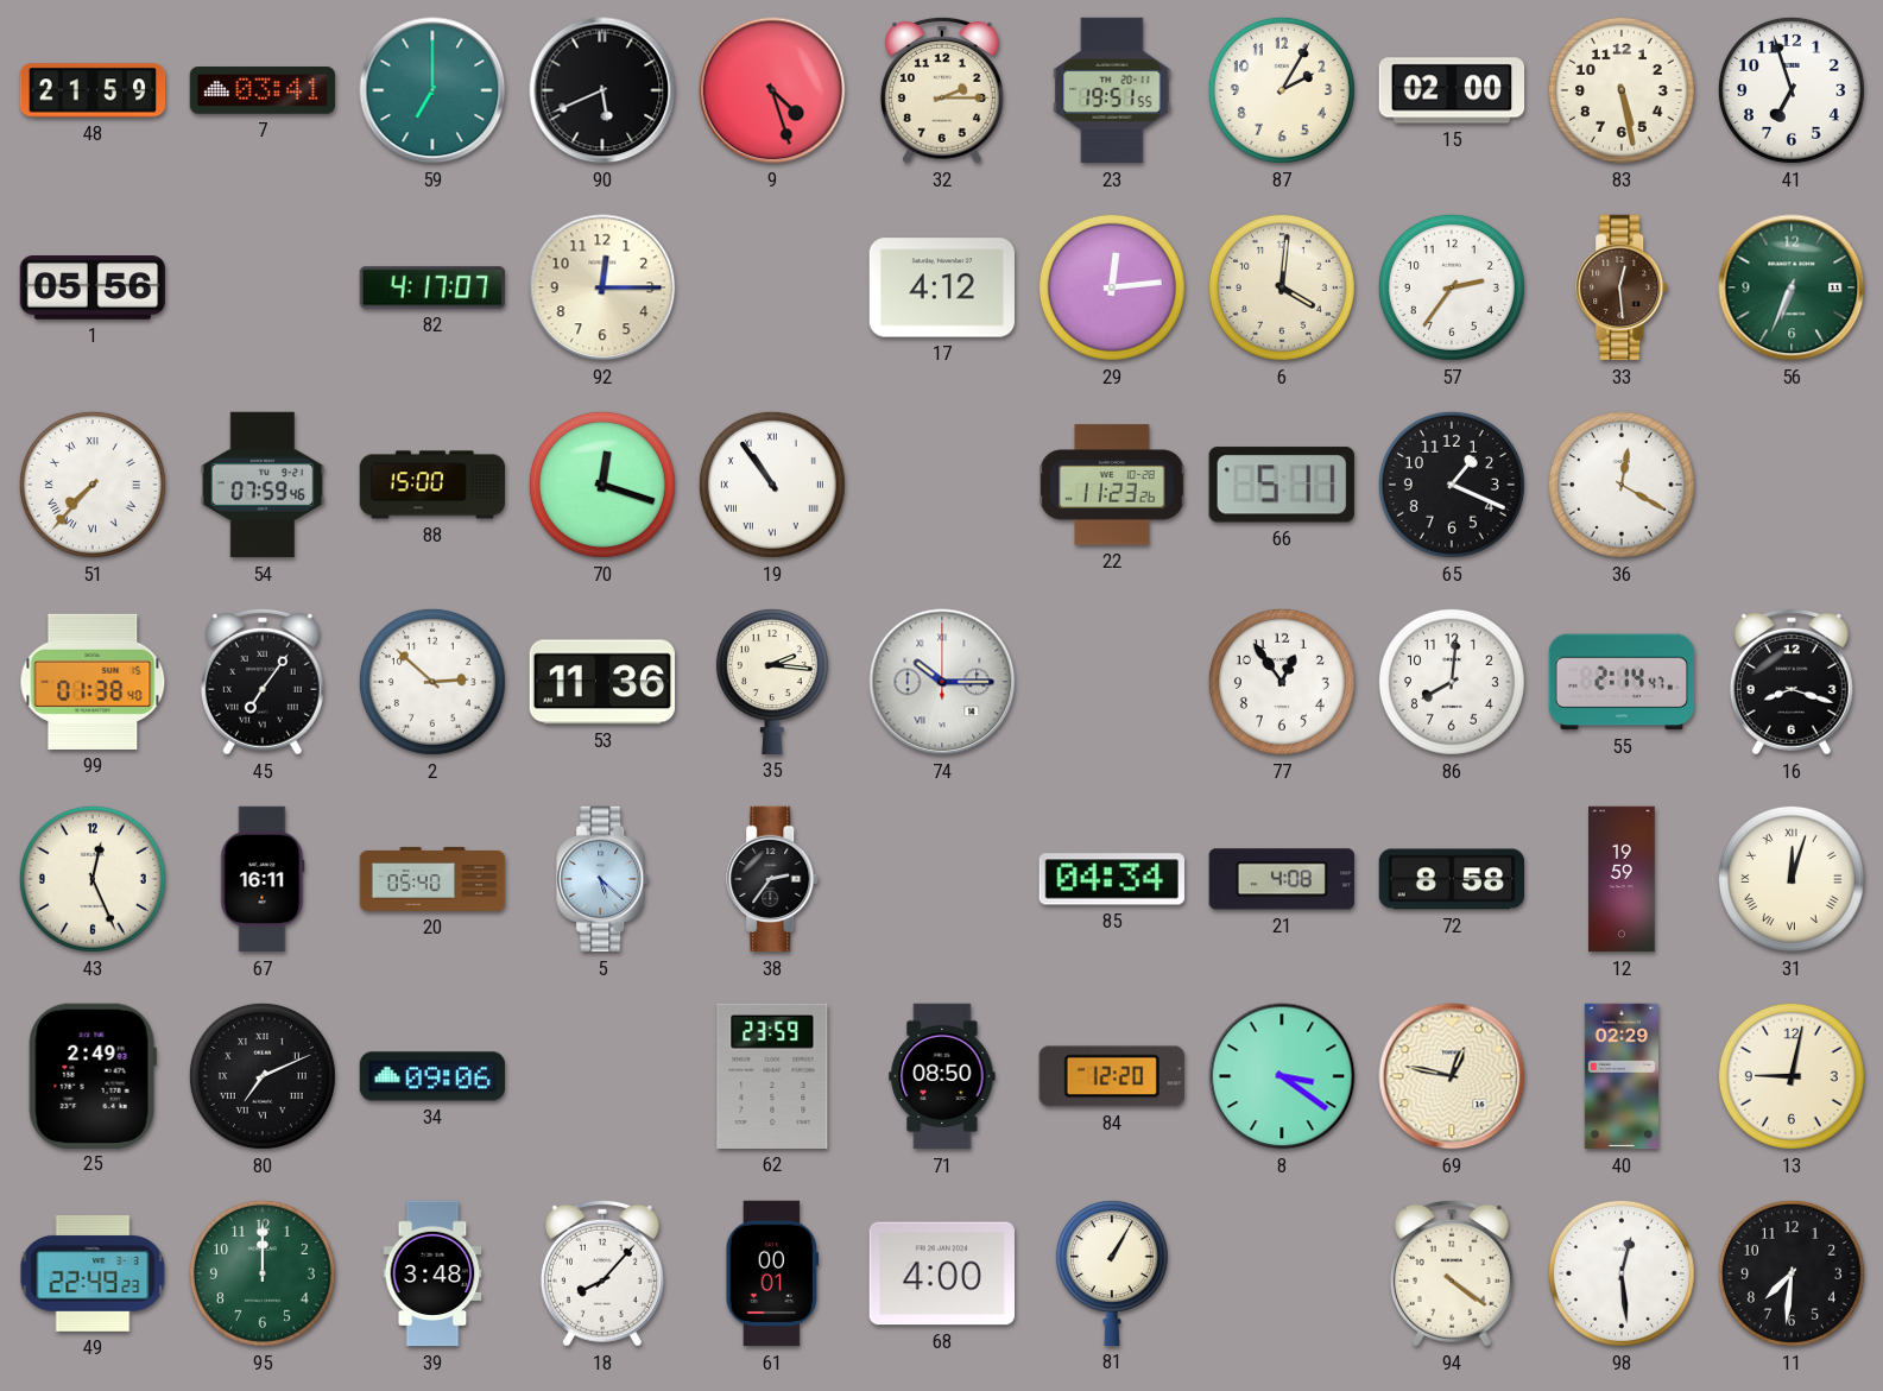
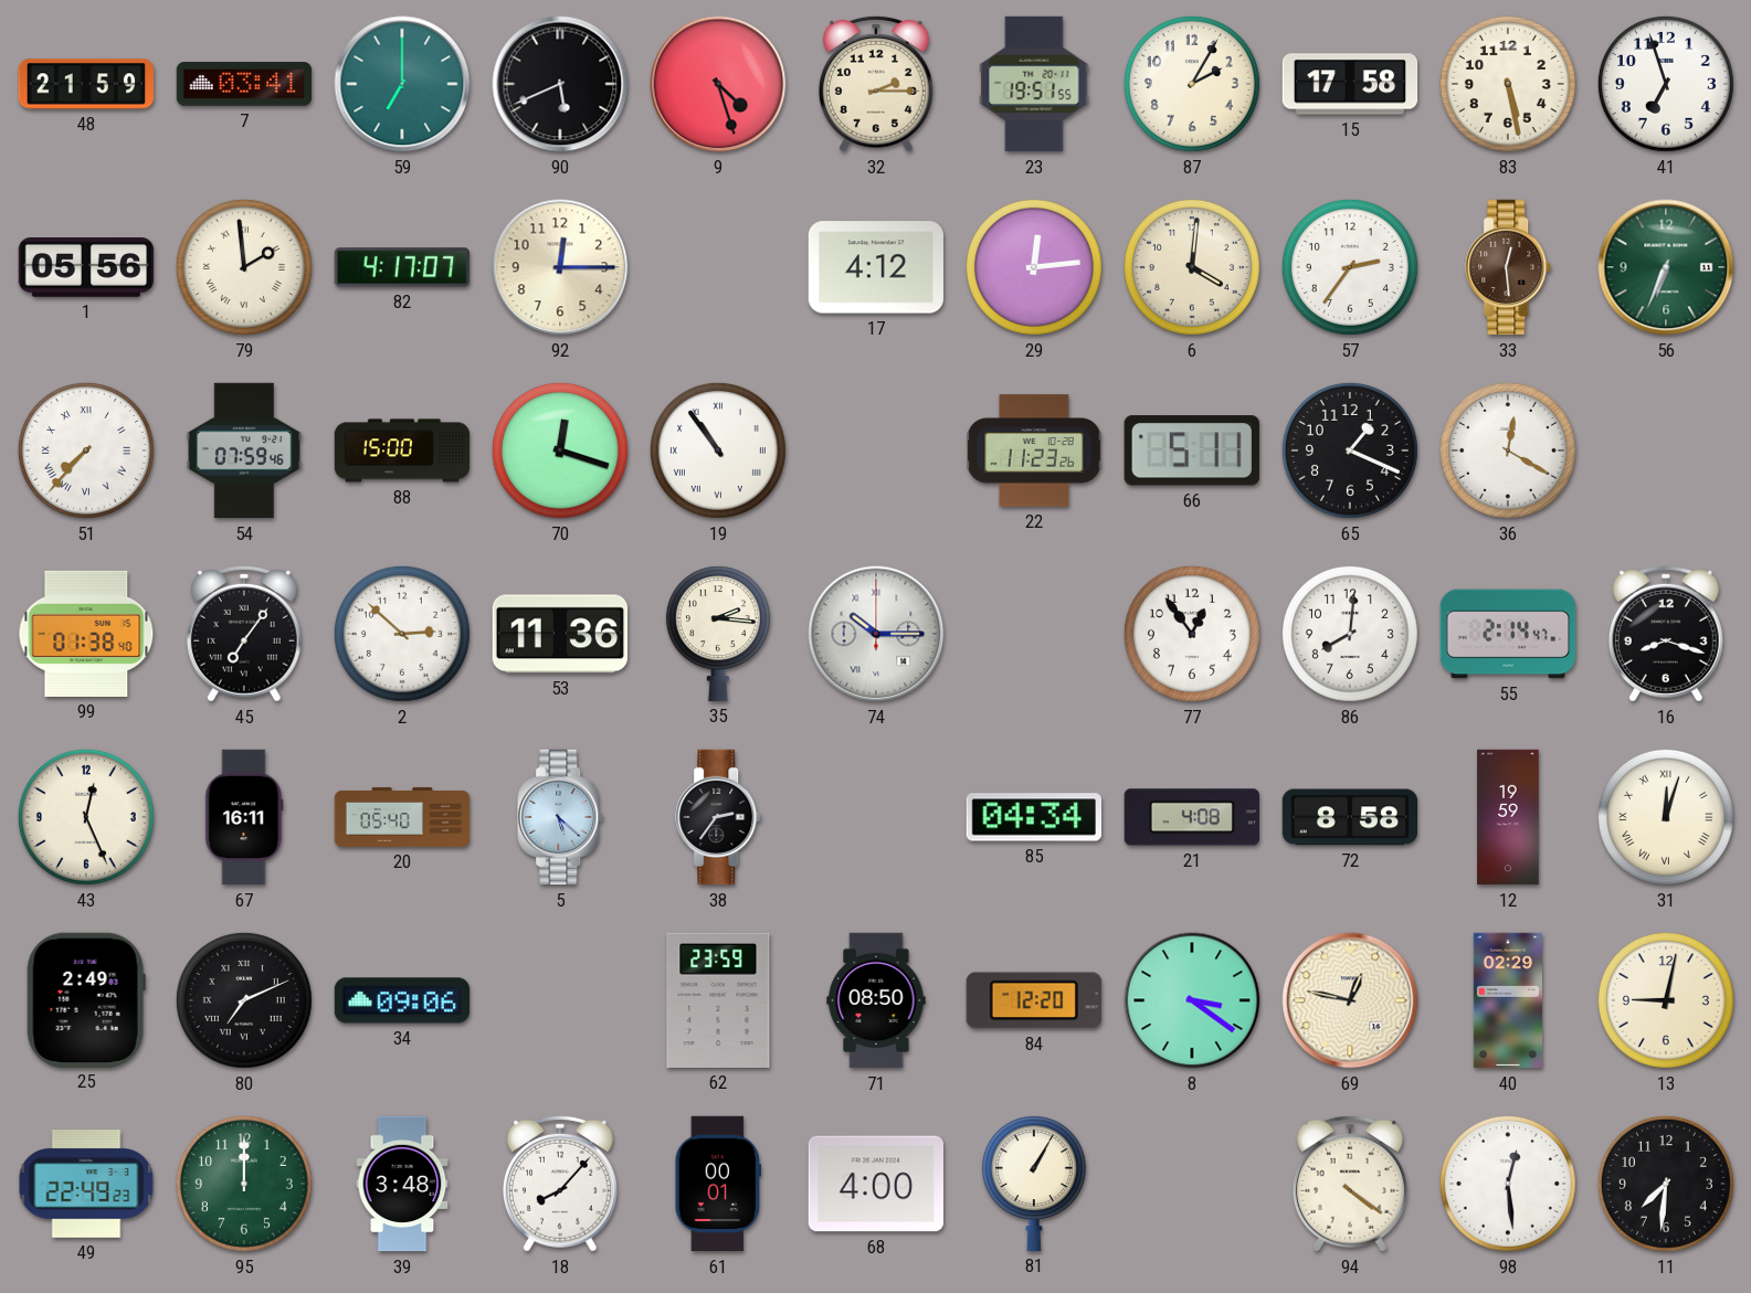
15: 02:00 -> 17:58
79: none -> 1:59
